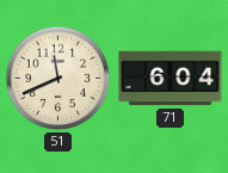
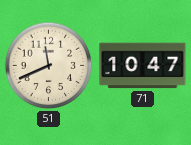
71: 6:04 -> 10:47
